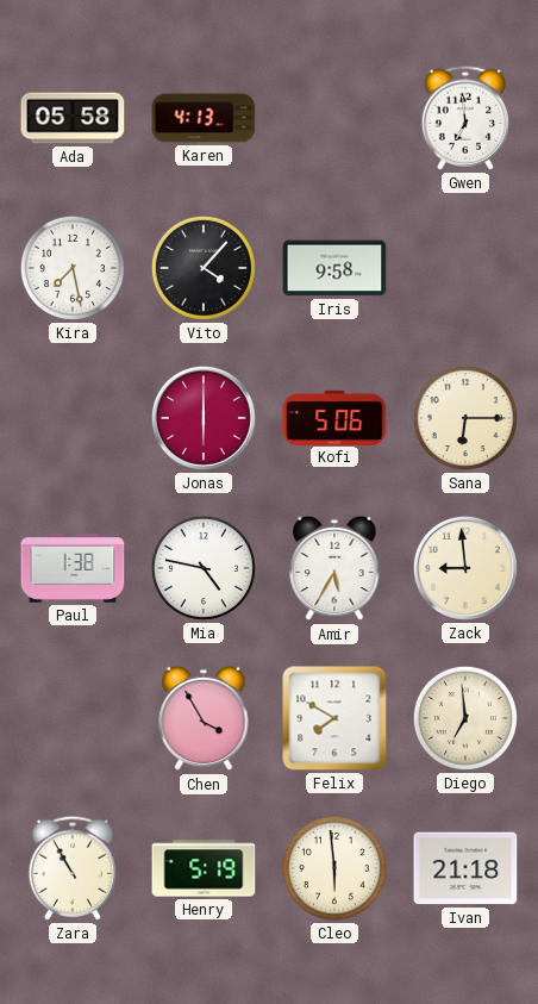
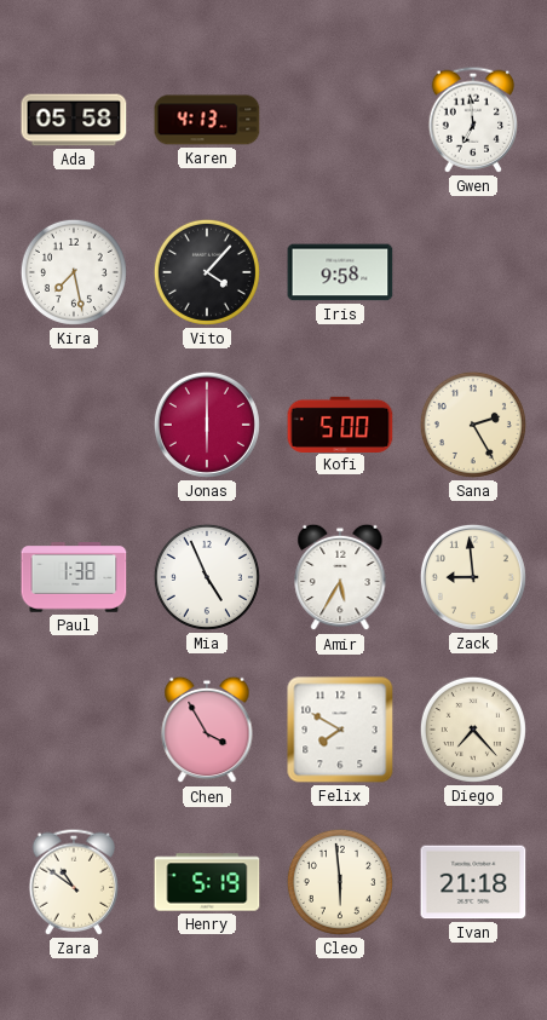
Kofi: 5:06 -> 5:00
Sana: 6:15 -> 2:25
Mia: 4:47 -> 4:56
Diego: 6:59 -> 7:23
Zara: 10:55 -> 10:51
